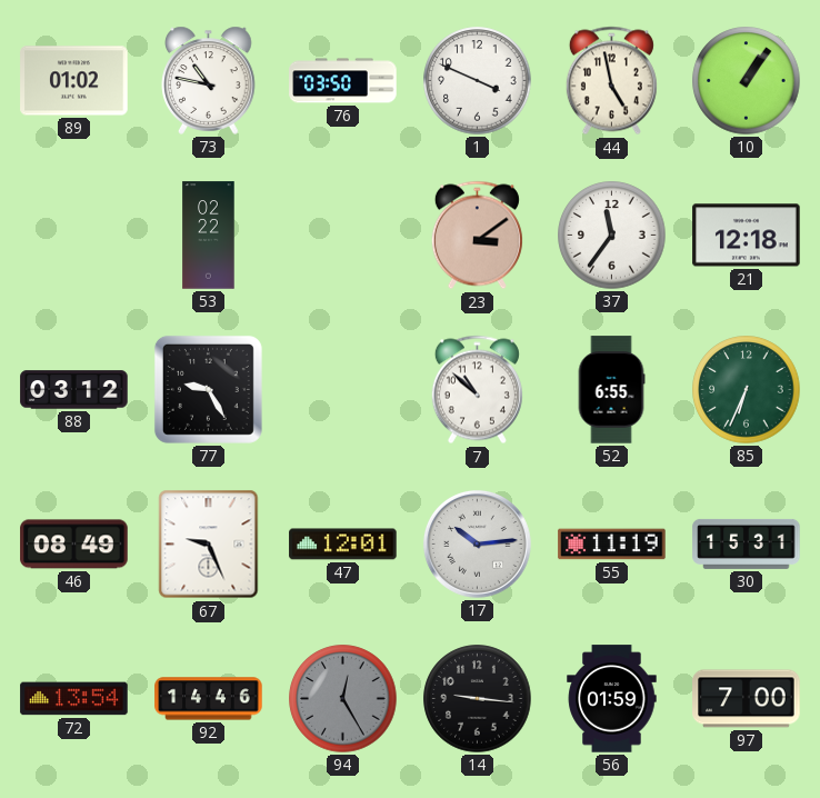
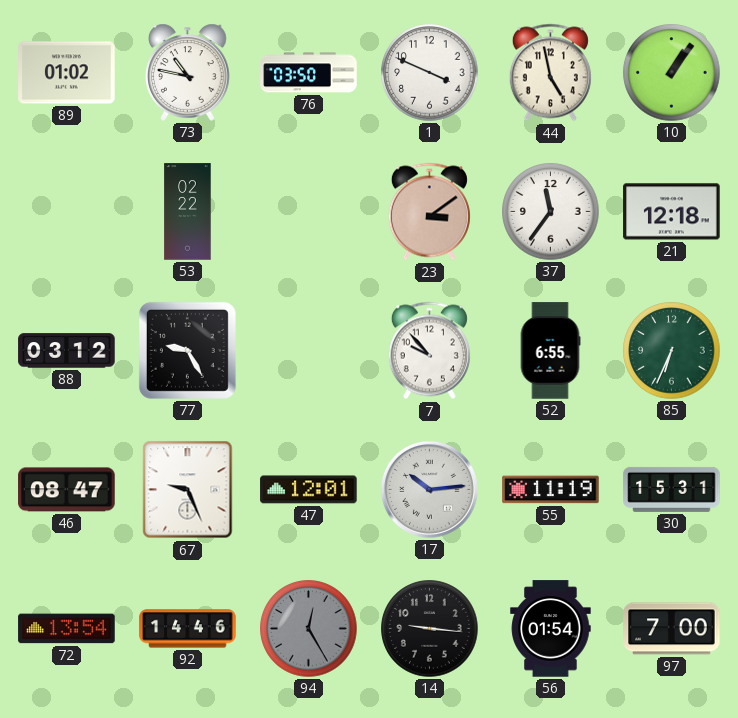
7: 10:52 -> 9:53
46: 08:49 -> 08:47
56: 01:59 -> 01:54
